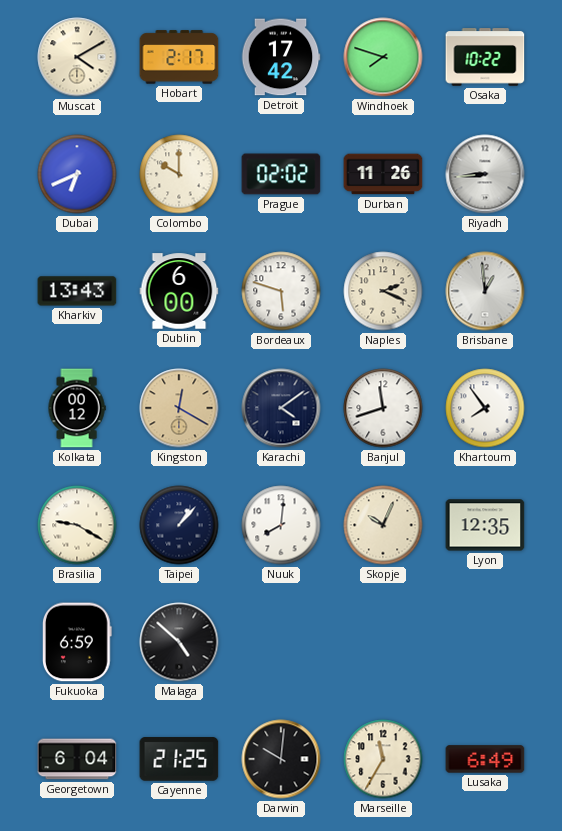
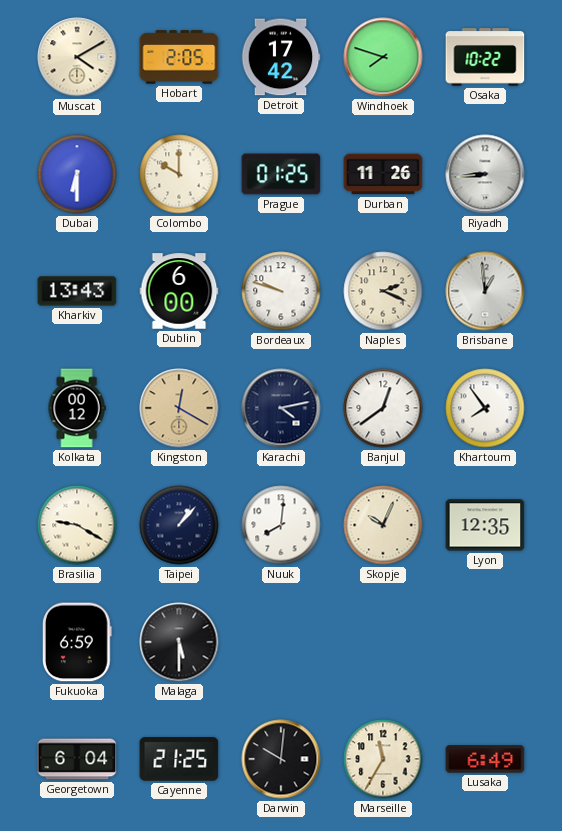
Hobart: 2:17 -> 2:05
Dubai: 6:41 -> 6:30
Prague: 02:02 -> 01:25
Bordeaux: 5:48 -> 9:48
Karachi: 4:09 -> 4:13
Banjul: 11:42 -> 12:39
Malaga: 4:52 -> 5:30
